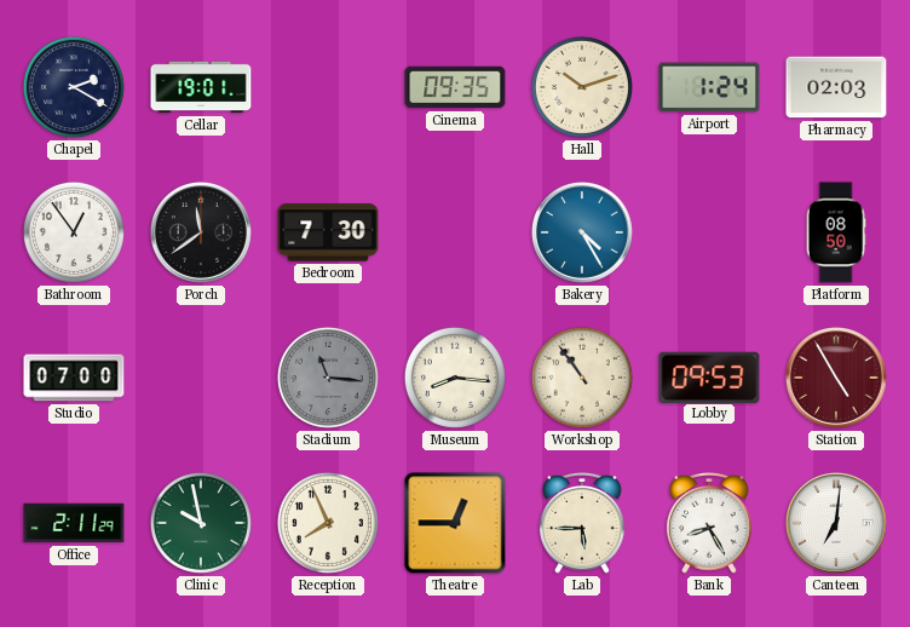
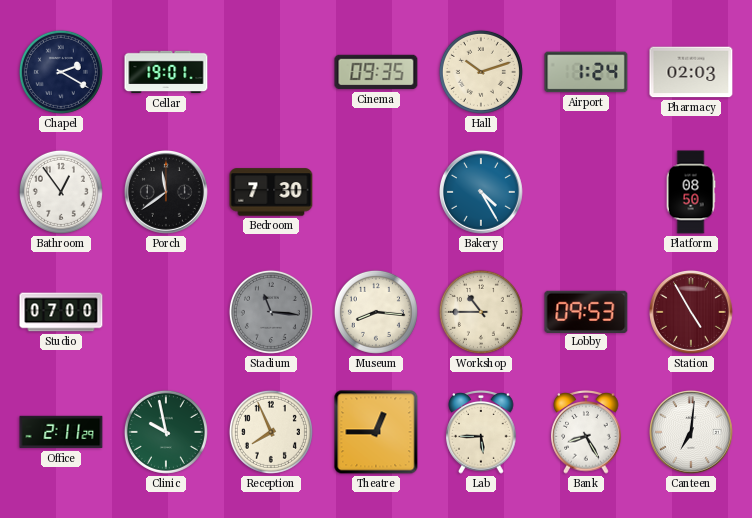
Workshop: 10:54 -> 10:45
